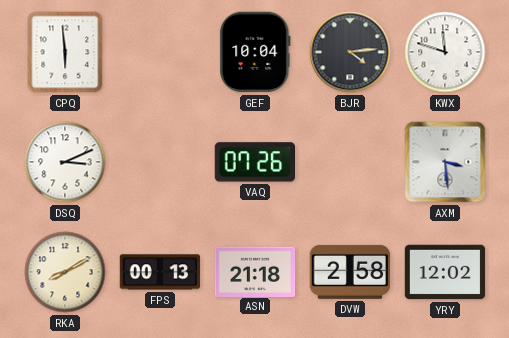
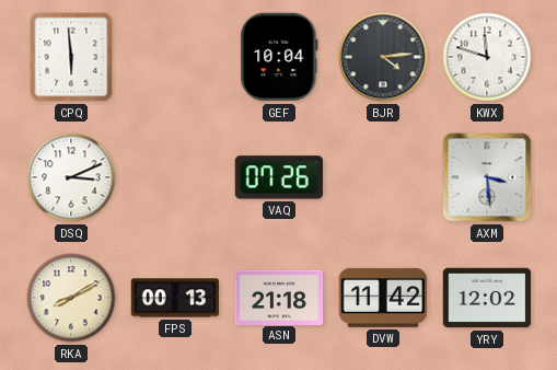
DVW: 2:58 -> 11:42
